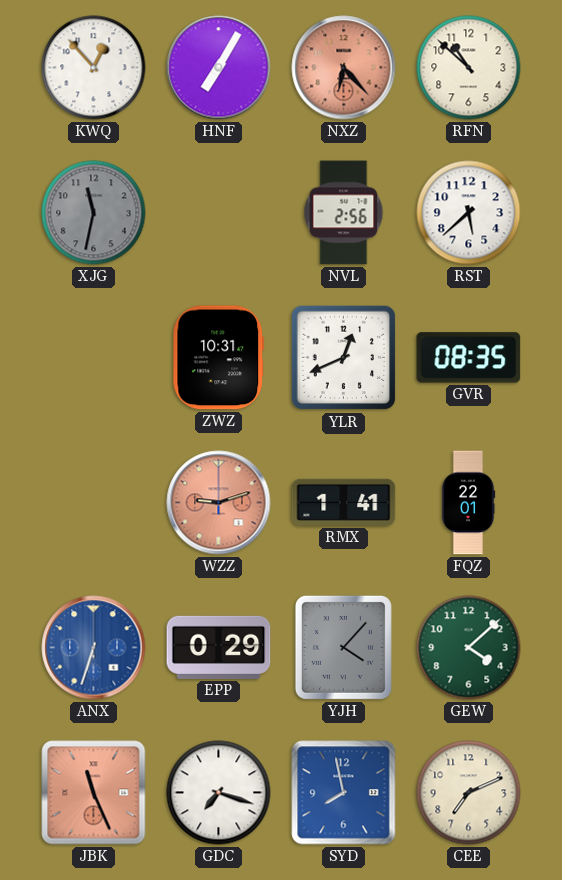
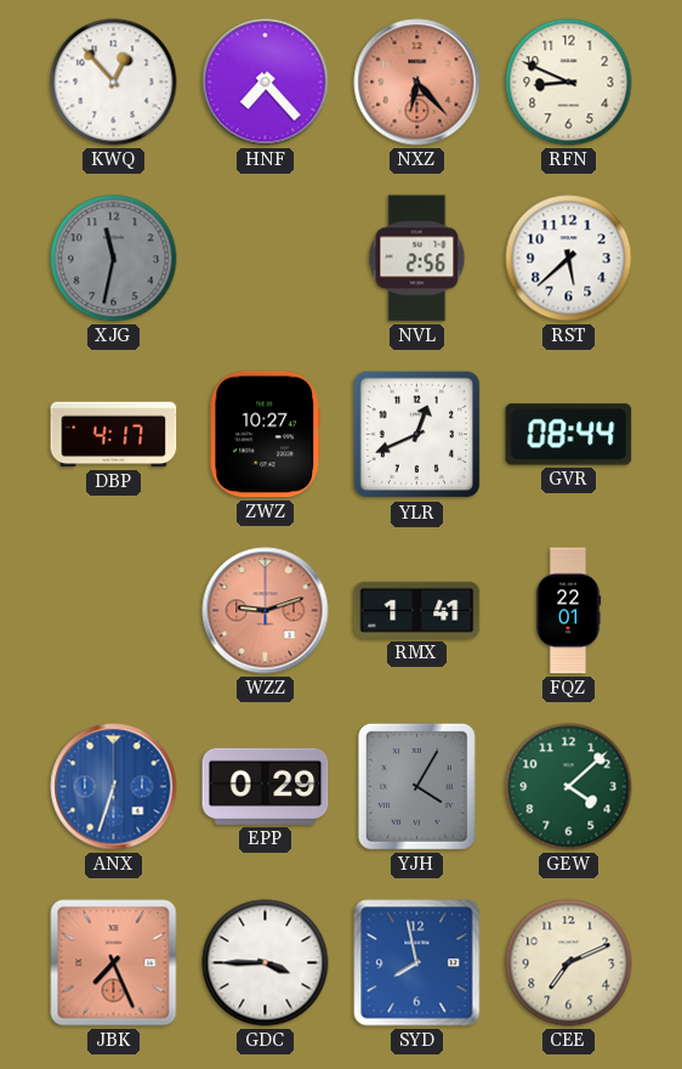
HNF: 7:05 -> 7:23
RFN: 10:52 -> 8:49
DBP: none -> 4:17
ZWZ: 10:31 -> 10:27
GVR: 08:35 -> 08:44
YJH: 4:07 -> 4:05
JBK: 11:26 -> 7:26
GDC: 7:18 -> 3:45
